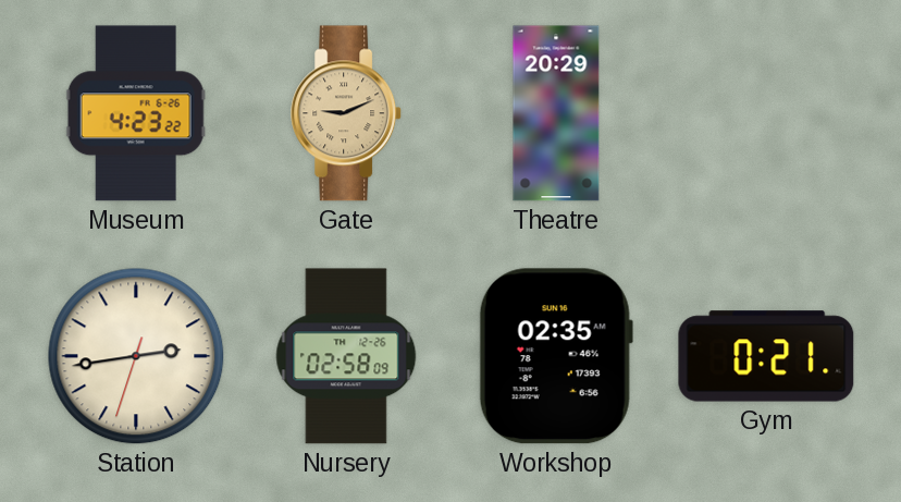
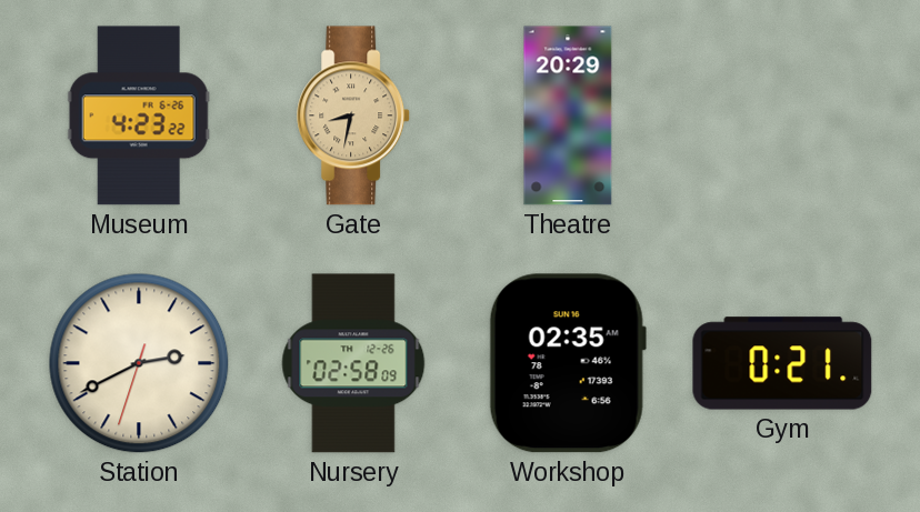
Gate: 9:11 -> 8:32
Station: 2:43 -> 2:40
